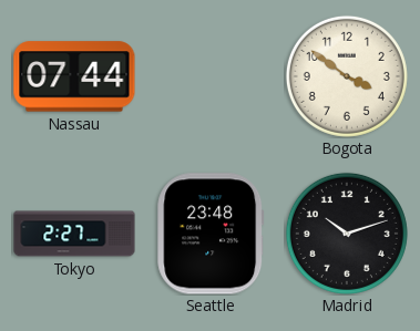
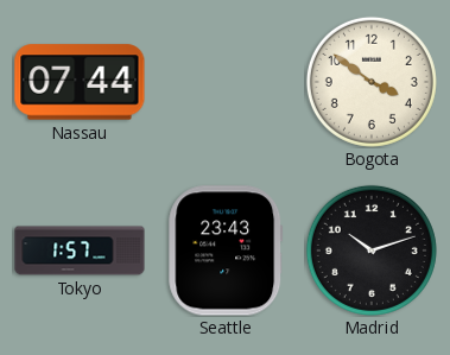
Tokyo: 2:27 -> 1:57
Seattle: 23:48 -> 23:43
